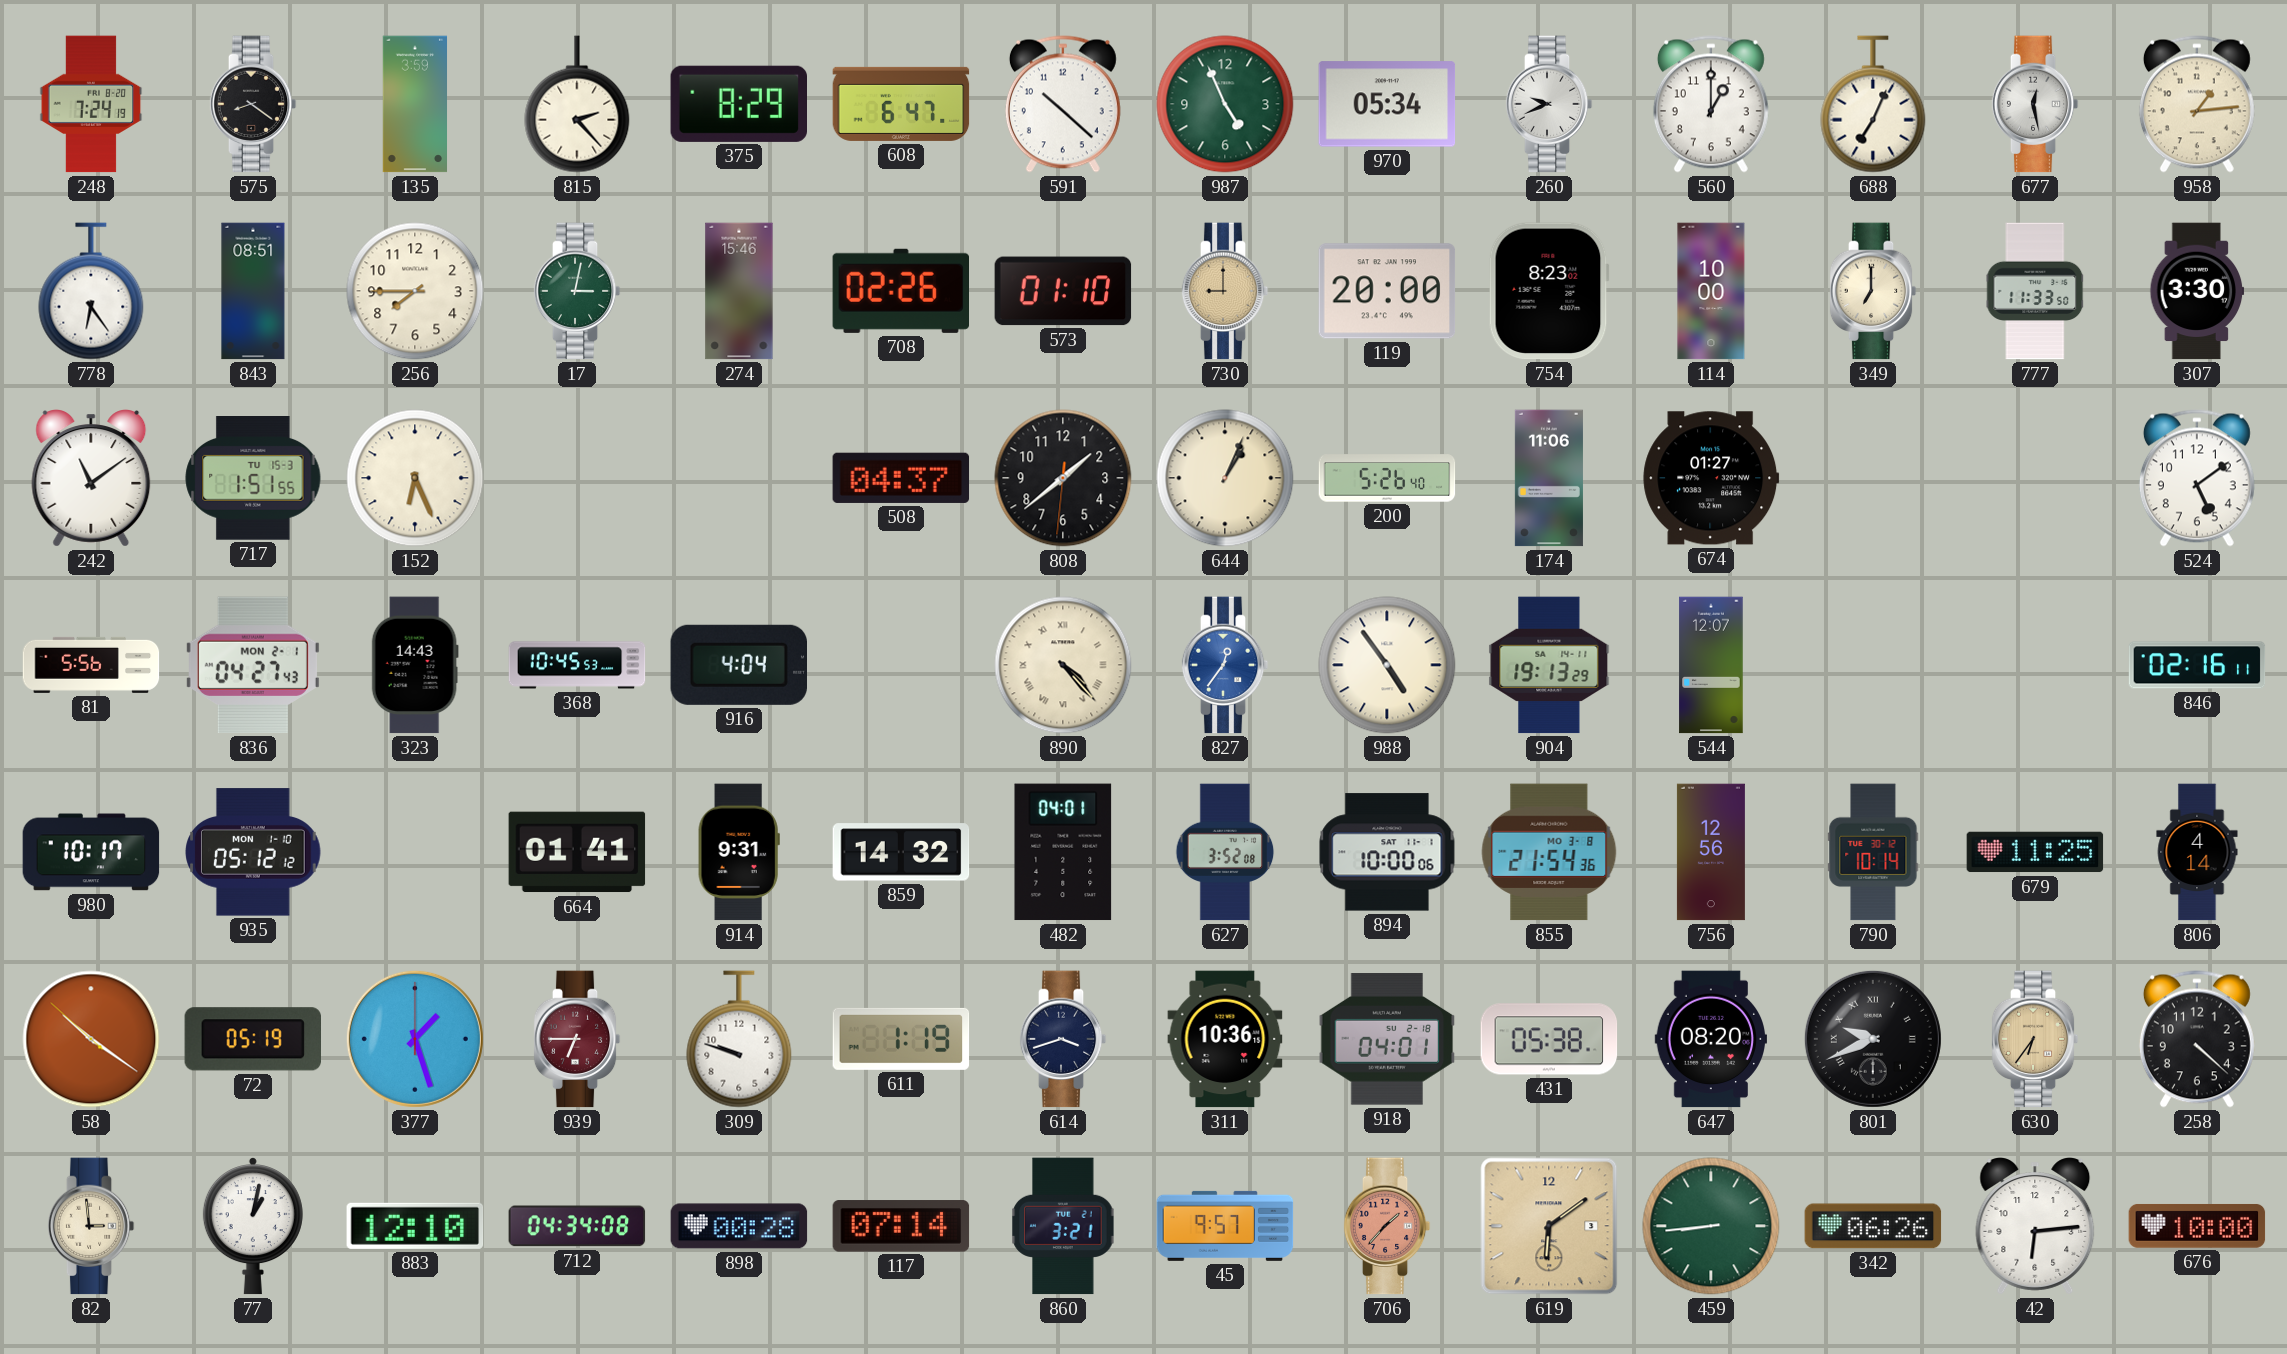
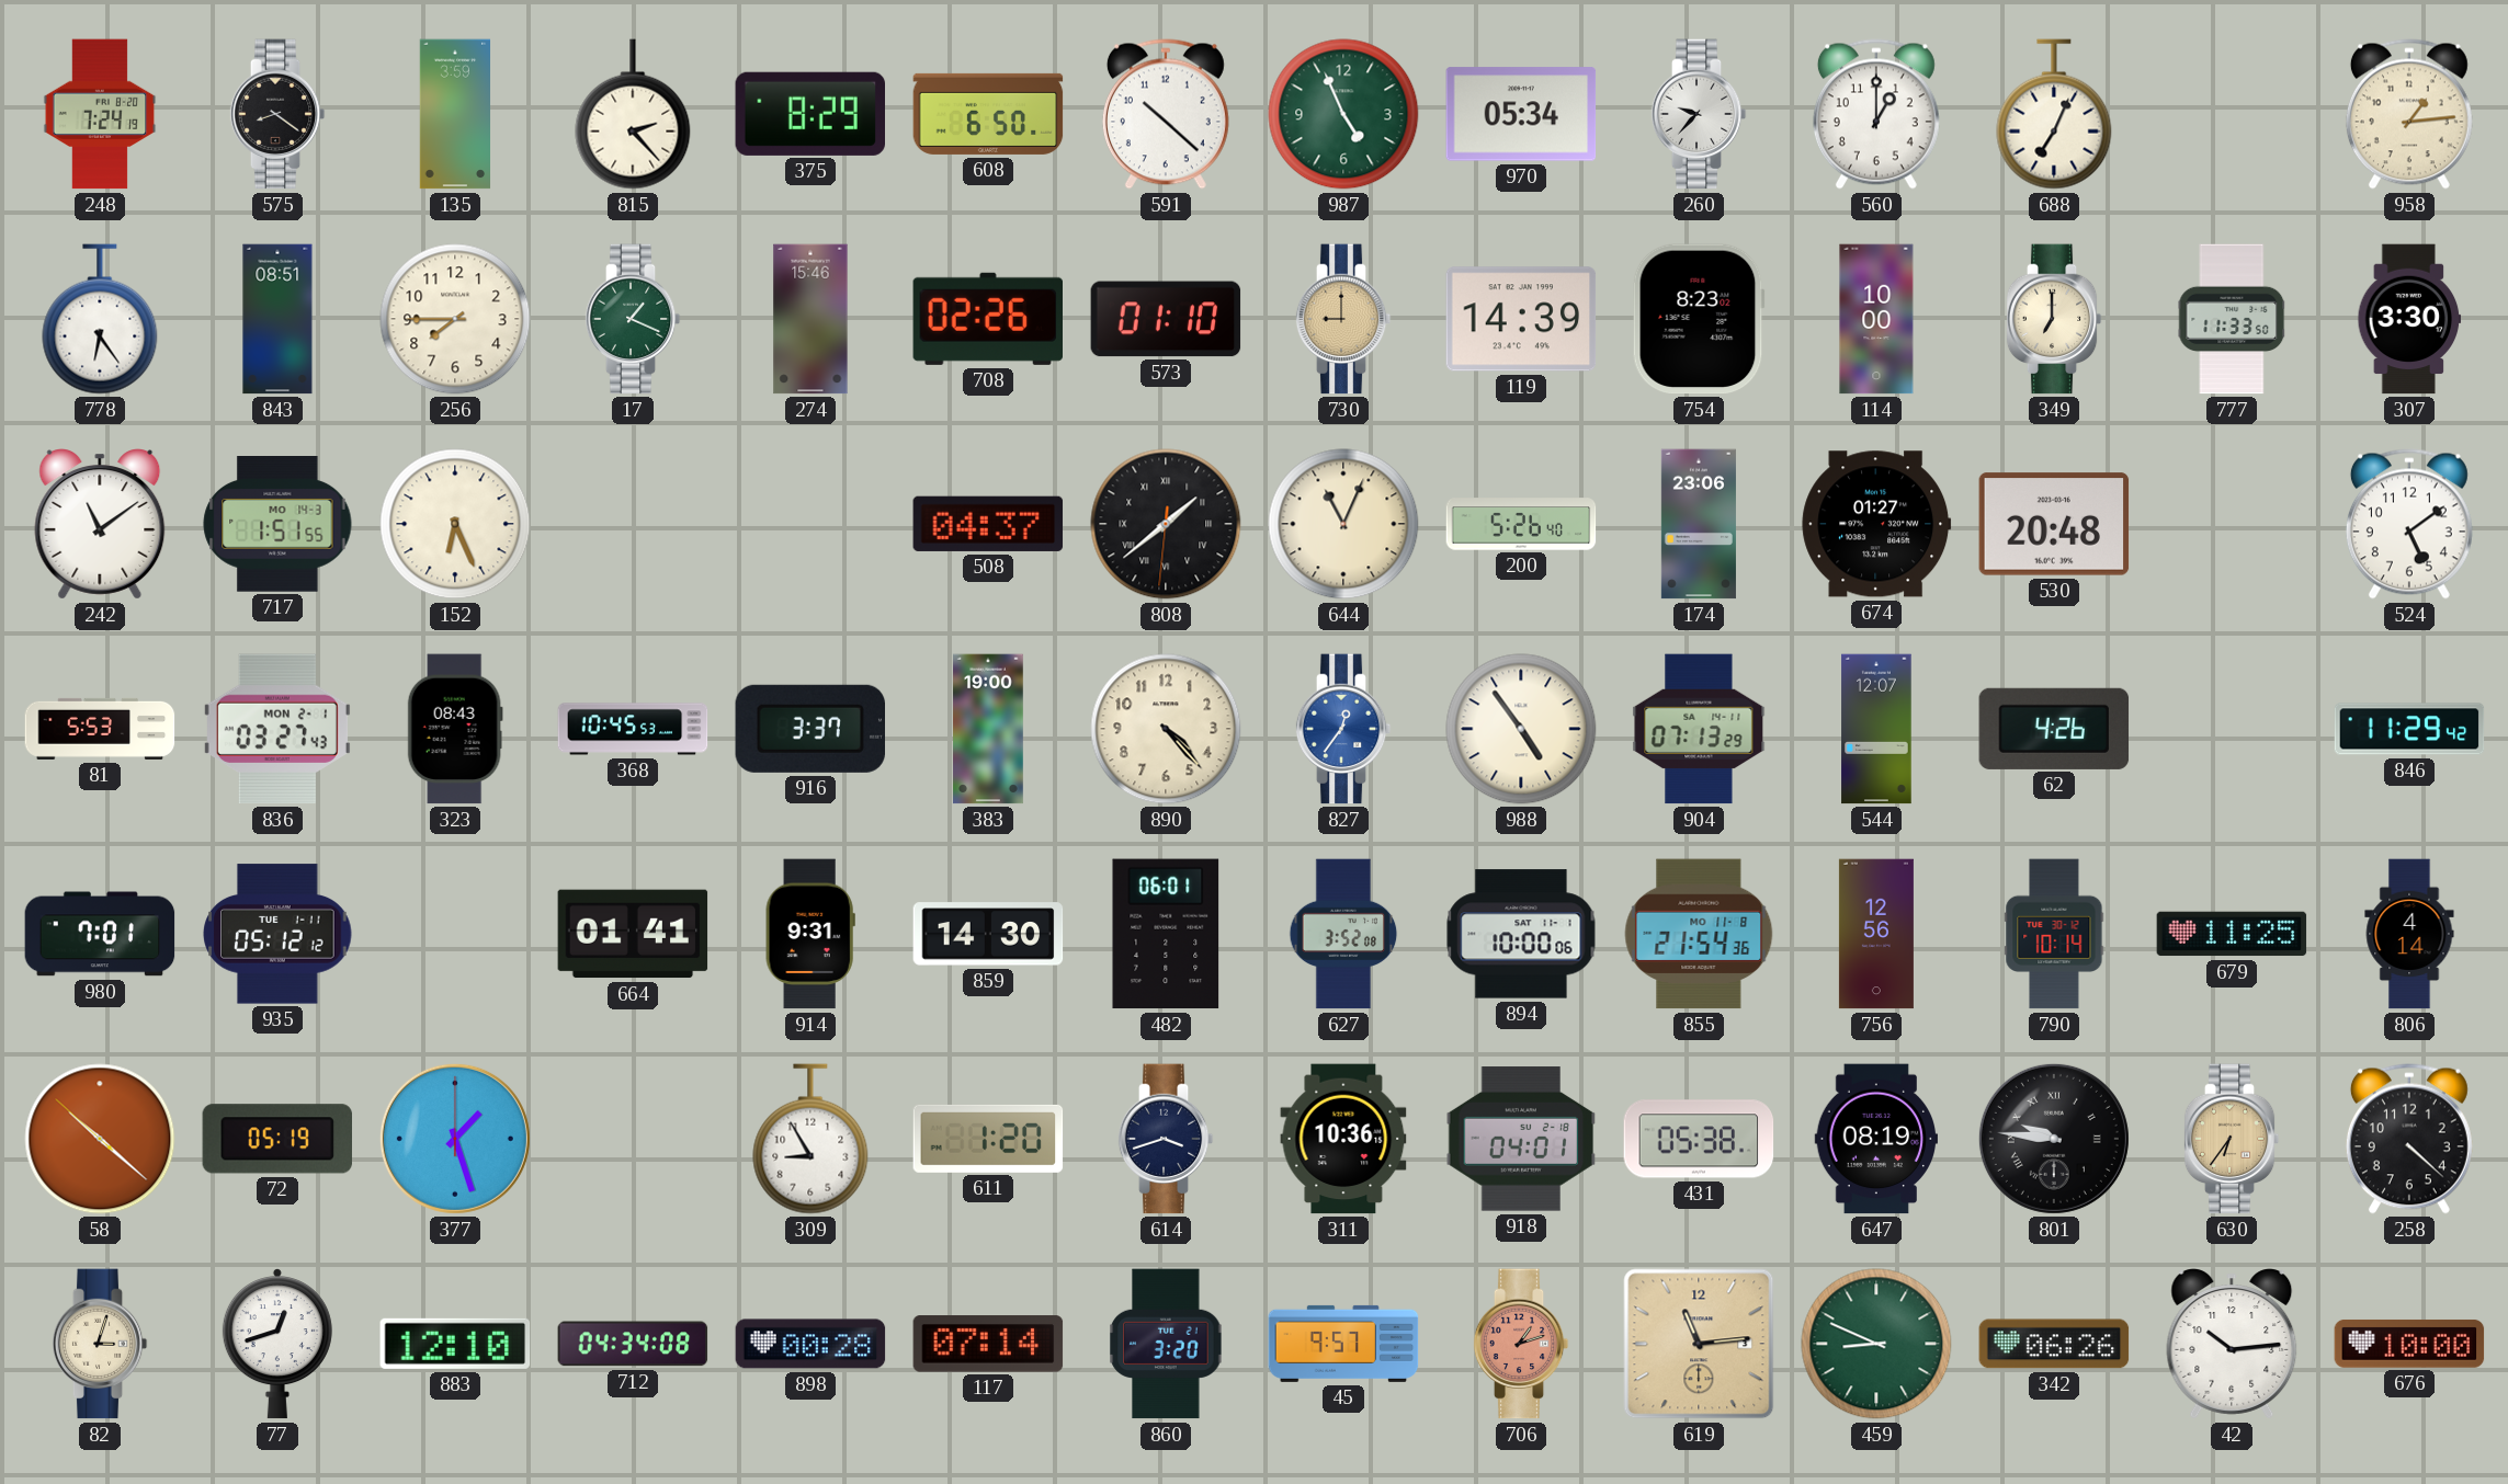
608: 6:47 -> 6:50
260: 9:41 -> 9:37
677: 12:28 -> none
17: 3:02 -> 1:19
119: 20:00 -> 14:39
717 date: TU 15-3 -> MO 14-3
808 numerals: Arabic -> Roman
644: 1:04 -> 11:04
174: 11:06 -> 23:06
530: none -> 20:48
81: 5:56 -> 5:53
836: 04:27 -> 03:27
323: 14:43 -> 08:43
916: 4:04 -> 3:37
383: none -> 19:00
890 numerals: Roman -> Arabic
904: 19:13 -> 07:13
62: none -> 4:26
846: 02:16 -> 11:29
980: 10:17 -> 7:01
935 date: MON 1-10 -> TUE 1-11
859: 14:32 -> 14:30
482: 04:01 -> 06:01
855 date: MO 3-8 -> MO 11-8
58: 10:20 -> 10:21
939: 6:45 -> none
309: 9:48 -> 8:55
611: 1:19 -> 1:20
647: 08:20 -> 08:19
801: 9:41 -> 9:46
82: 2:59 -> 3:03
77: 1:02 -> 12:42
860: 3:21 -> 3:20
706: 1:37 -> 1:12
619: 6:09 -> 11:14
459: 8:44 -> 8:49
42: 6:14 -> 10:14
